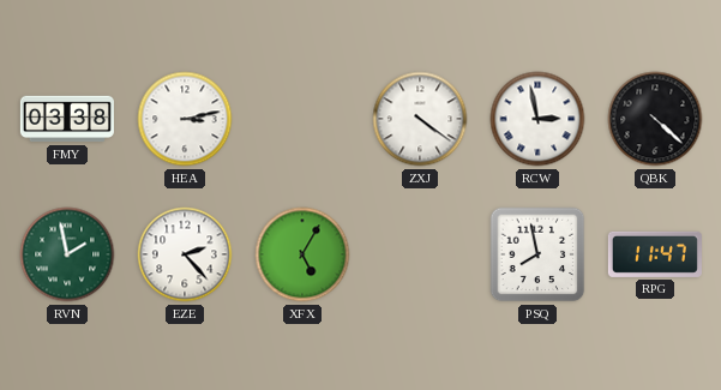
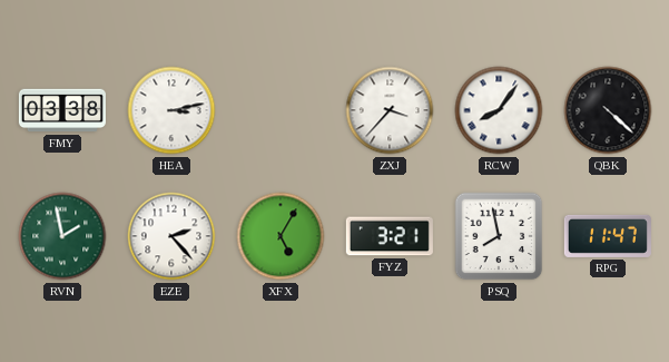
ZXJ: 4:21 -> 3:37
RCW: 2:58 -> 8:06
FYZ: none -> 3:21
